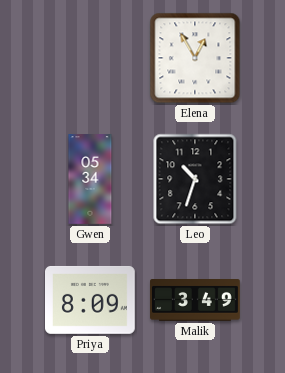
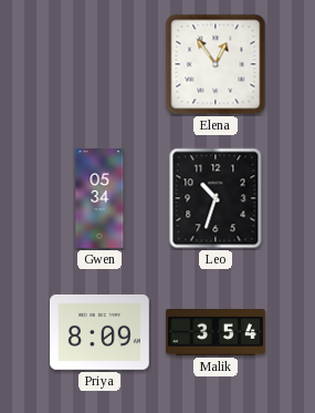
Elena: 12:55 -> 12:54
Malik: 3:49 -> 3:54
